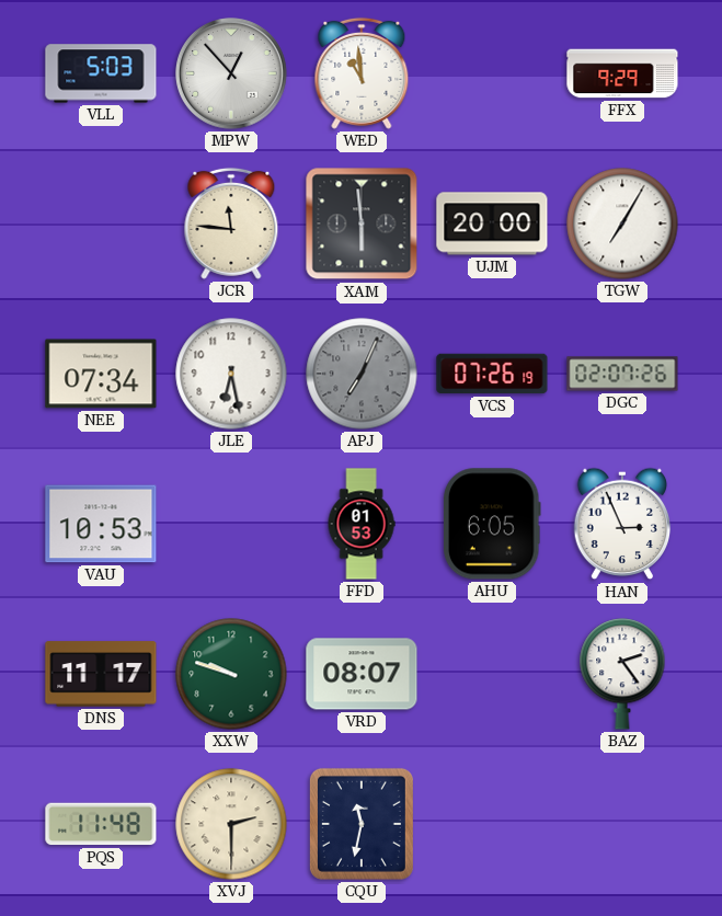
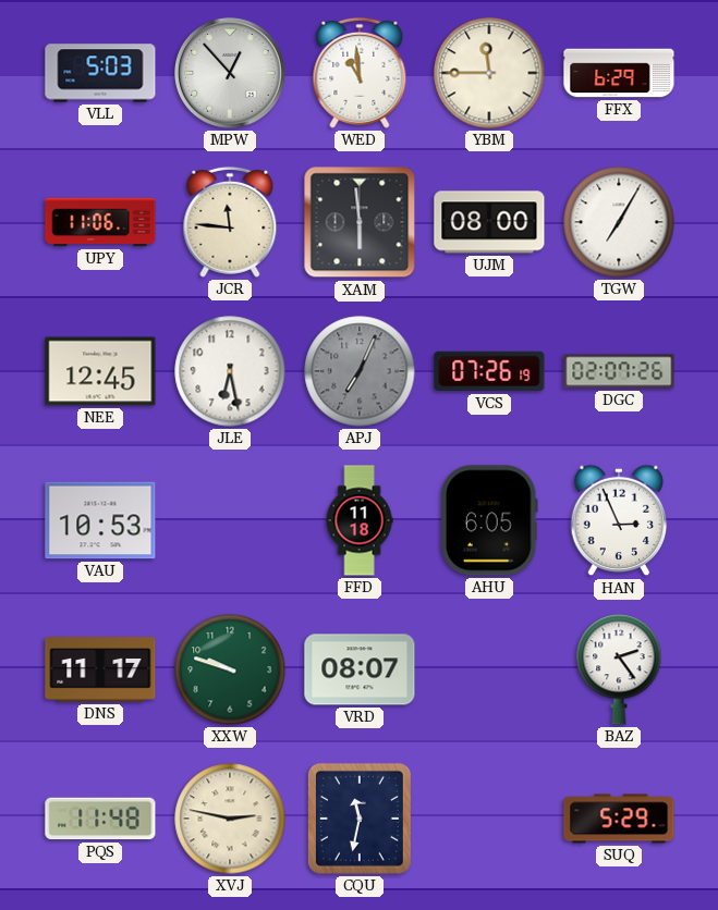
YBM: none -> 11:45
FFX: 9:29 -> 6:29
UPY: none -> 11:06
UJM: 20:00 -> 08:00
NEE: 07:34 -> 12:45
FFD: 01:53 -> 11:18
XVJ: 2:30 -> 2:47
SUQ: none -> 5:29
